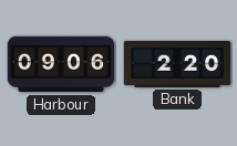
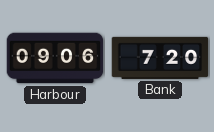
Bank: 2:20 -> 7:20
